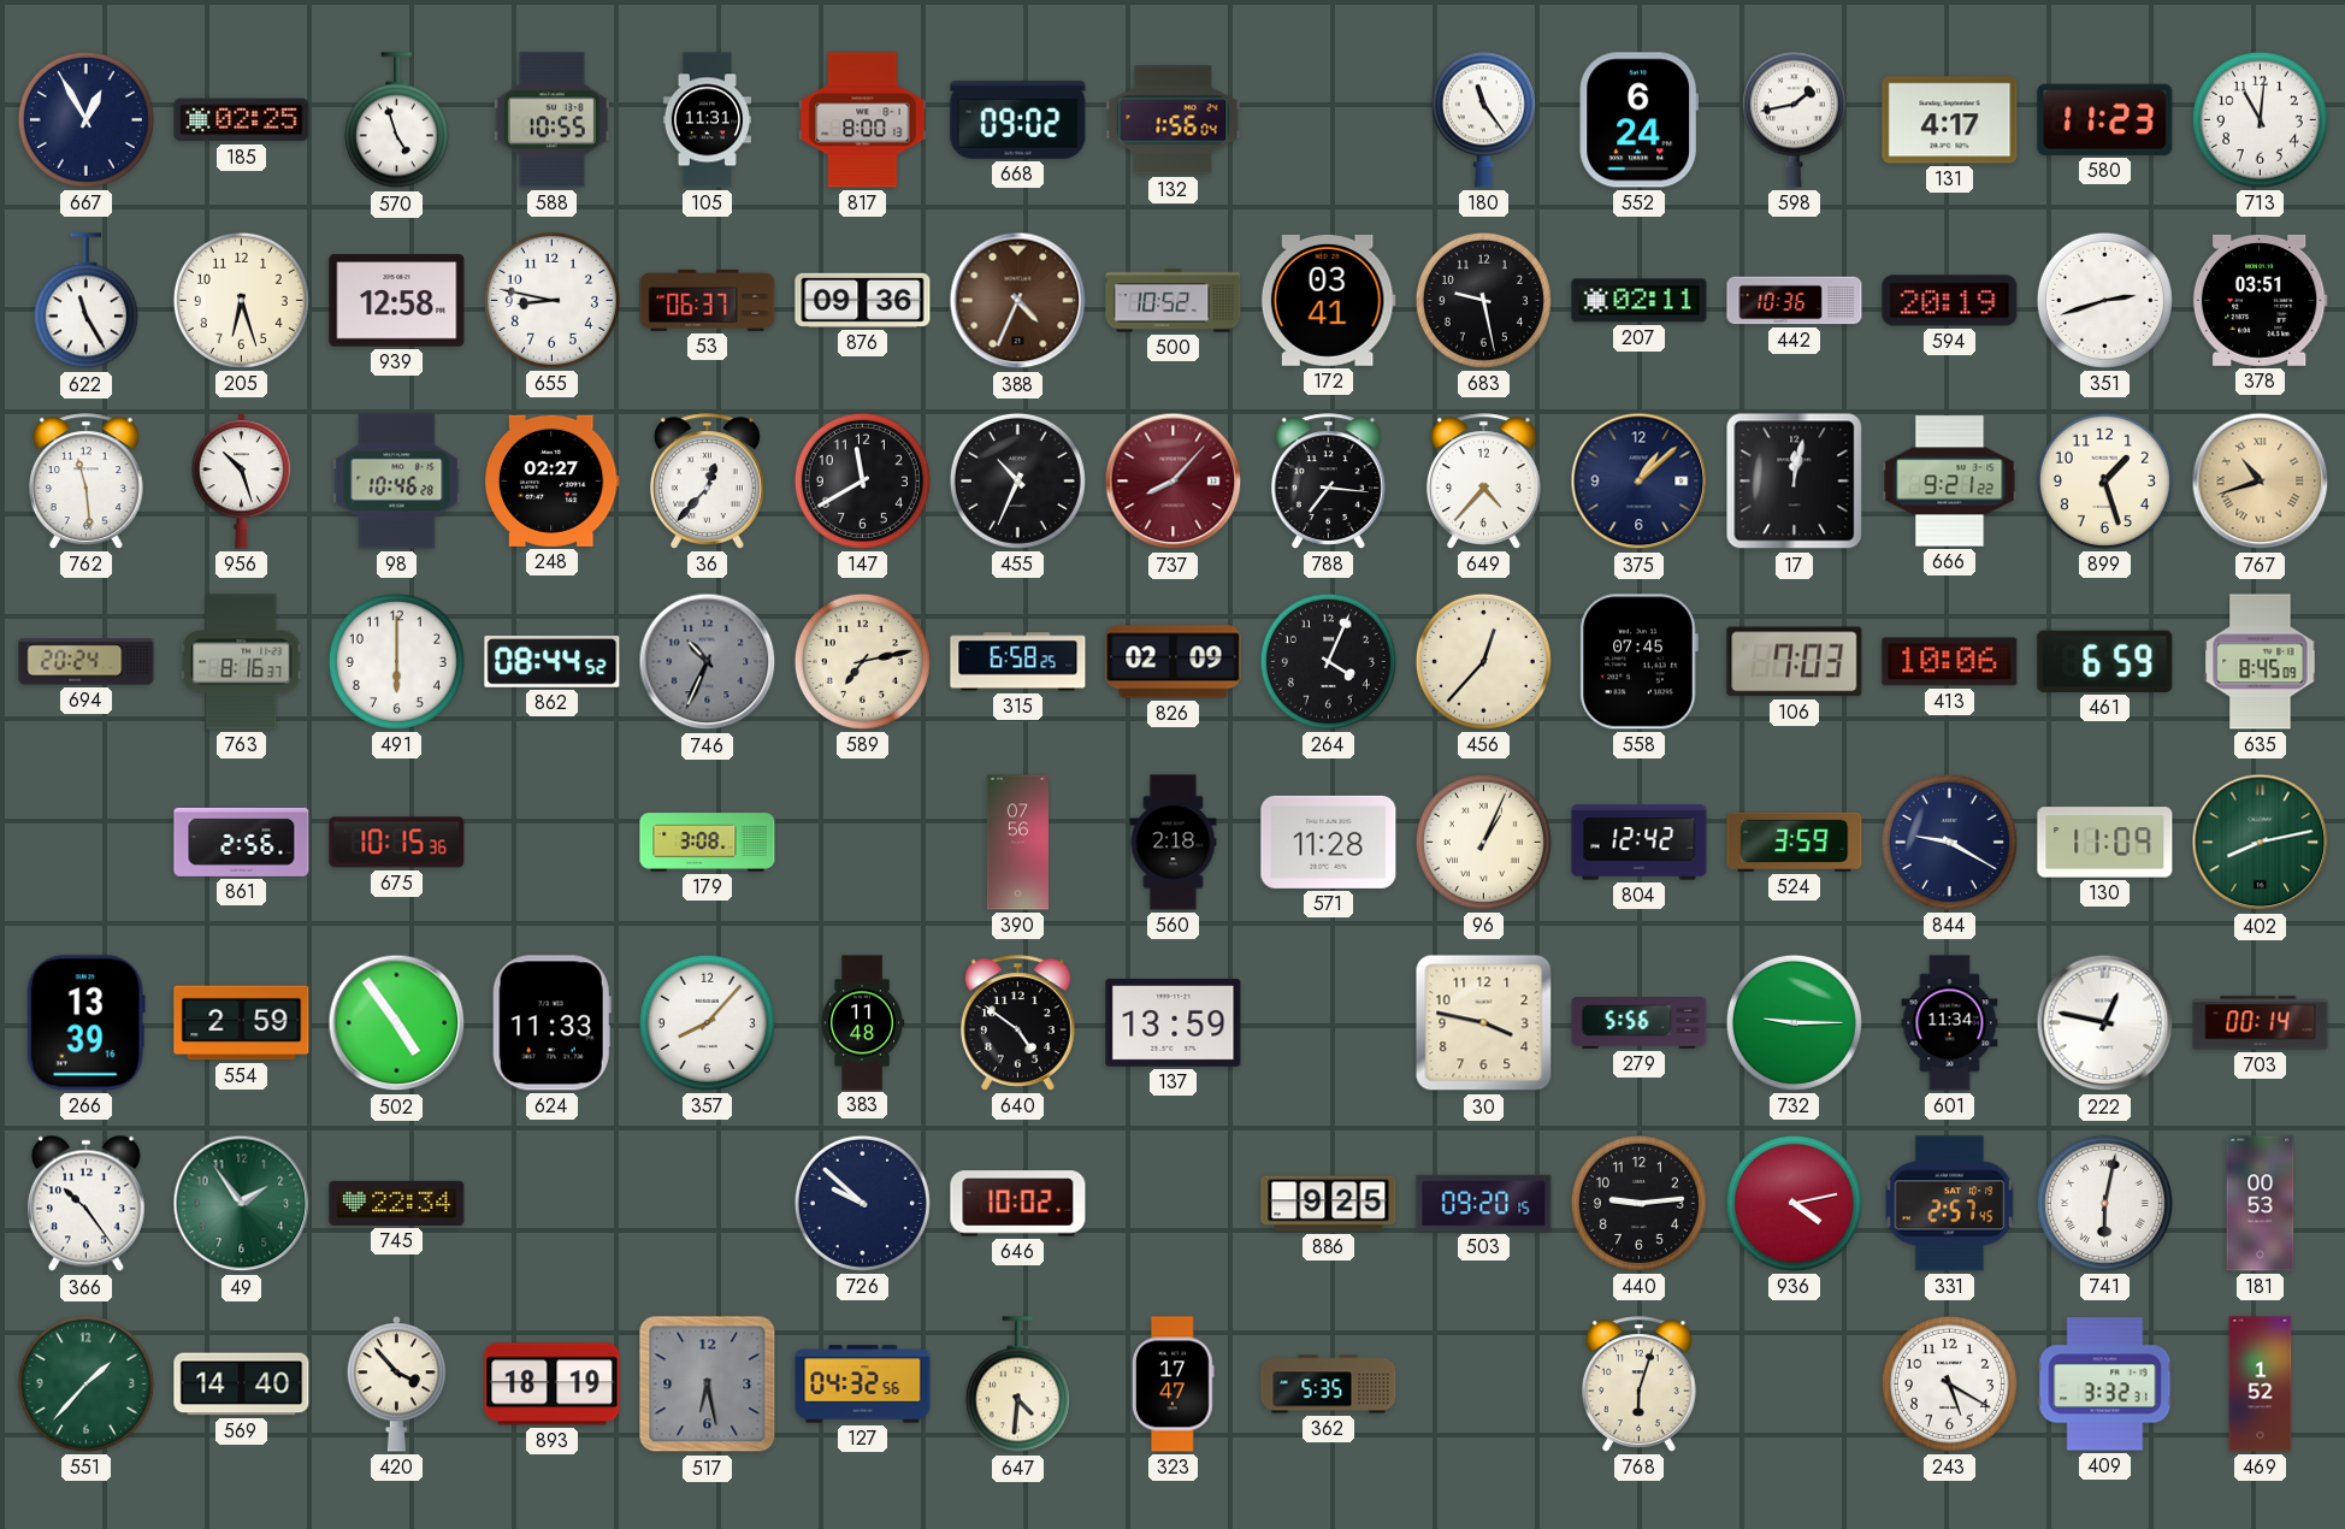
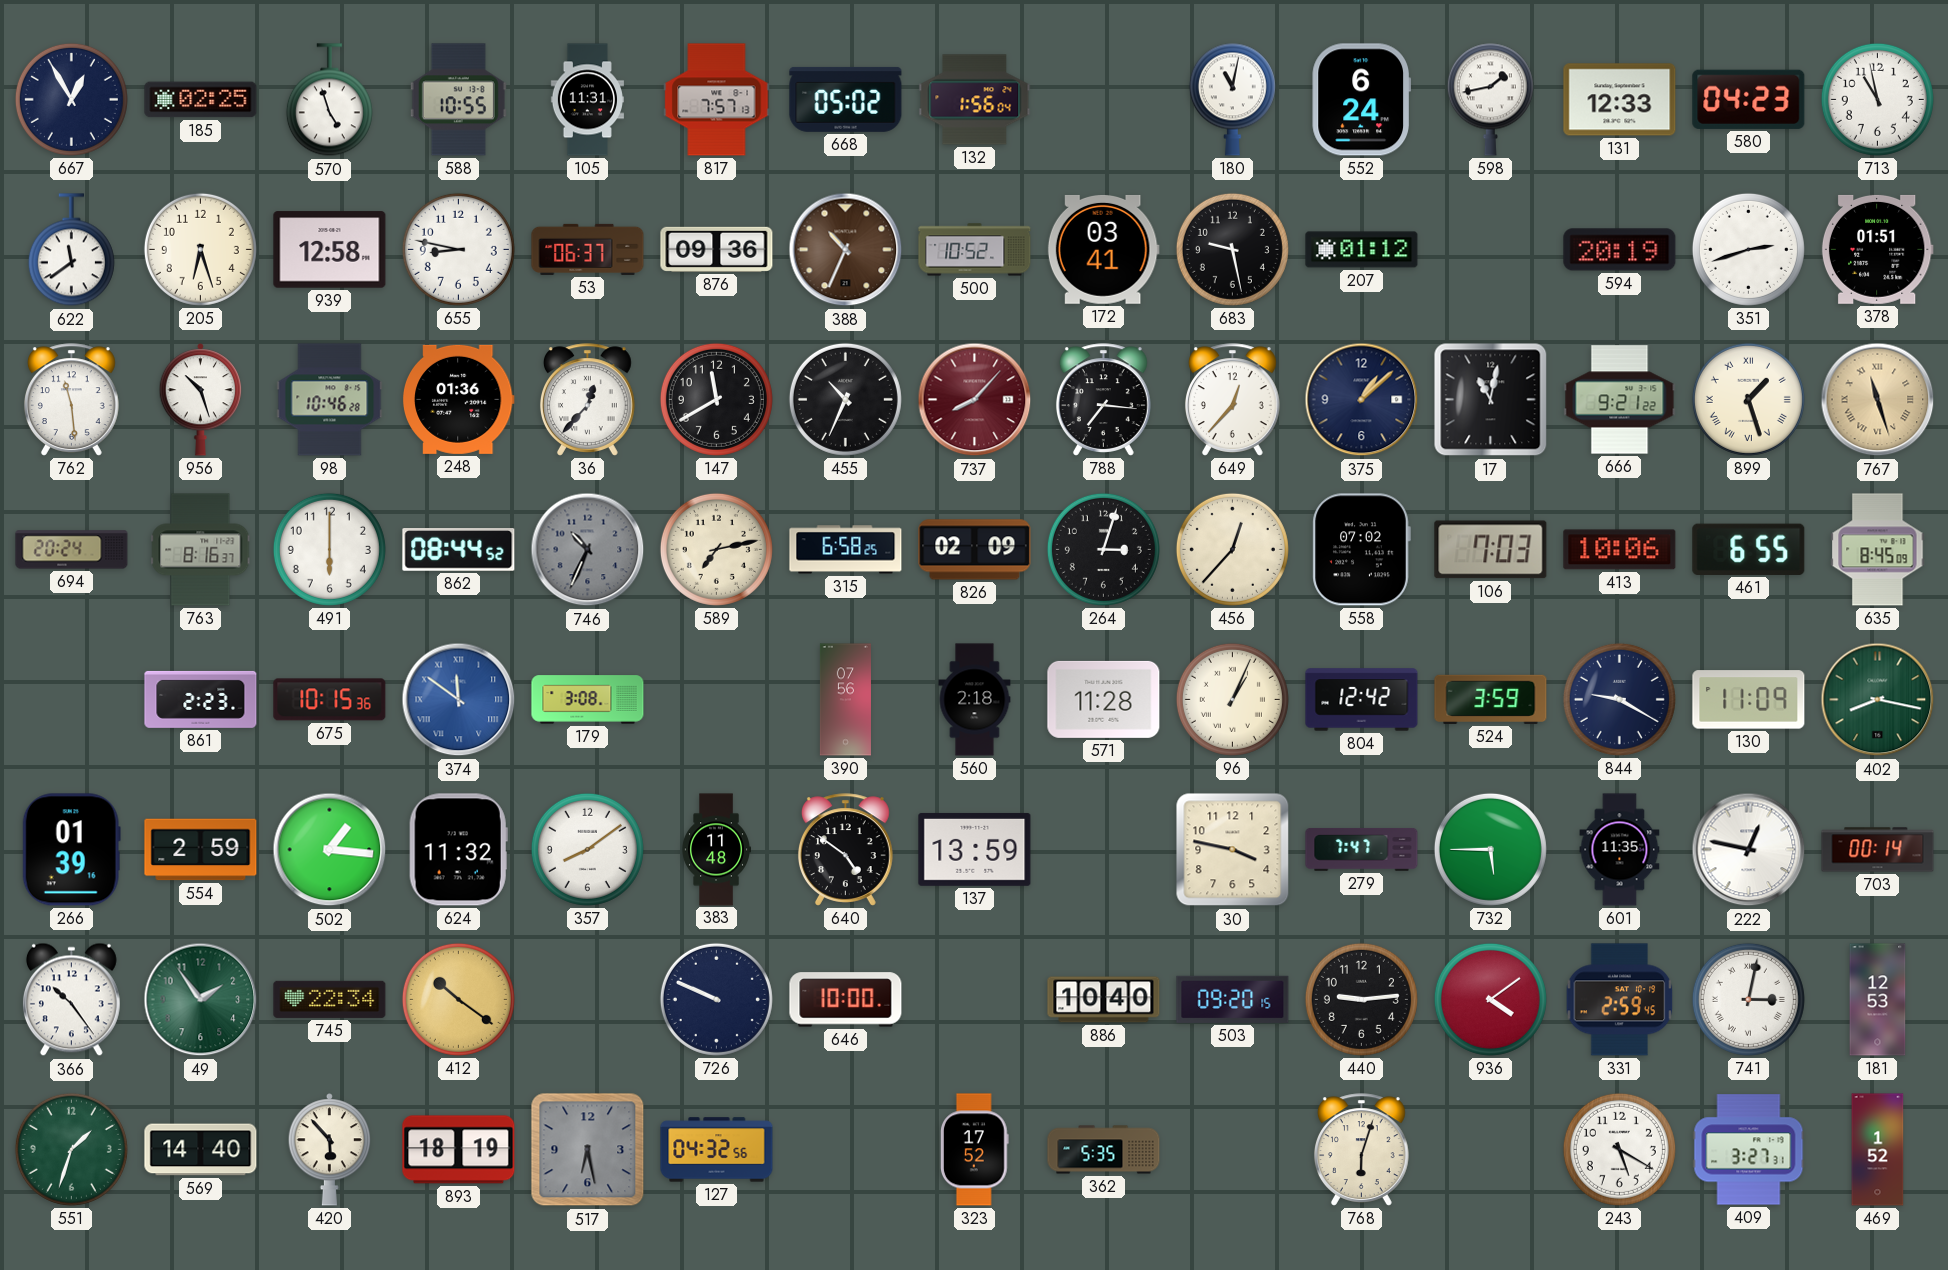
817: 8:00 -> 7:57
668: 09:02 -> 05:02
180: 11:24 -> 11:02
131: 4:17 -> 12:33
580: 11:23 -> 04:23
713: 11:01 -> 10:58
622: 11:25 -> 11:39
388: 4:34 -> 10:34
207: 02:11 -> 01:12
442: 10:36 -> none
378: 03:51 -> 01:51
248: 02:27 -> 01:36
649: 4:37 -> 12:37
17: 12:02 -> 11:02
899 numerals: Arabic -> Roman
767: 10:42 -> 11:27
264: 4:04 -> 3:03
558: 07:45 -> 07:02
461: 6:59 -> 6:55
861: 2:56 -> 2:23
374: none -> 11:51
402: 8:13 -> 8:17
266: 13:39 -> 01:39
502: 4:54 -> 1:16
624: 11:33 -> 11:32
357: 8:07 -> 8:09
279: 5:56 -> 7:47
732: 9:15 -> 5:45
601: 11:34 -> 11:35
412: none -> 10:21
726: 9:52 -> 9:49
646: 10:02 -> 10:00
886: 9:25 -> 10:40
936: 4:13 -> 4:09
331: 2:57 -> 2:59
741: 6:02 -> 3:02
181: 00:53 -> 12:53
551: 1:37 -> 1:33
420: 3:53 -> 5:53
647: 4:31 -> none
323: 17:47 -> 17:52
409: 3:32 -> 3:27
